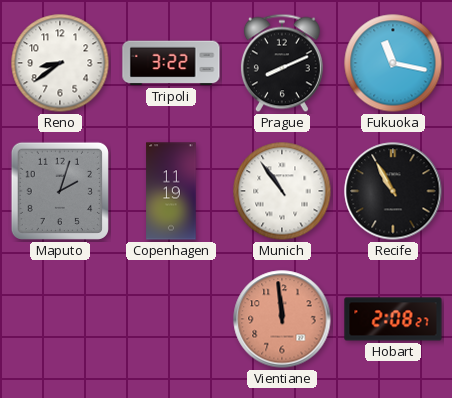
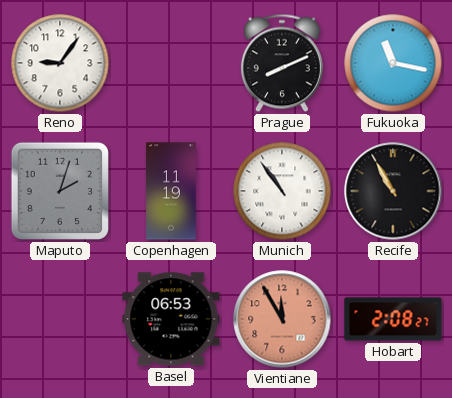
Reno: 8:39 -> 9:06
Tripoli: 3:22 -> none
Basel: none -> 06:53
Vientiane: 11:59 -> 11:55
